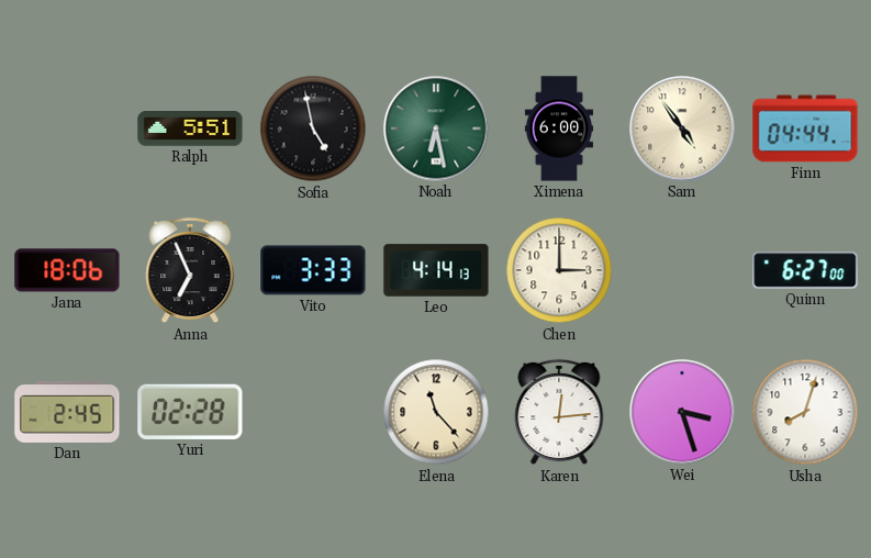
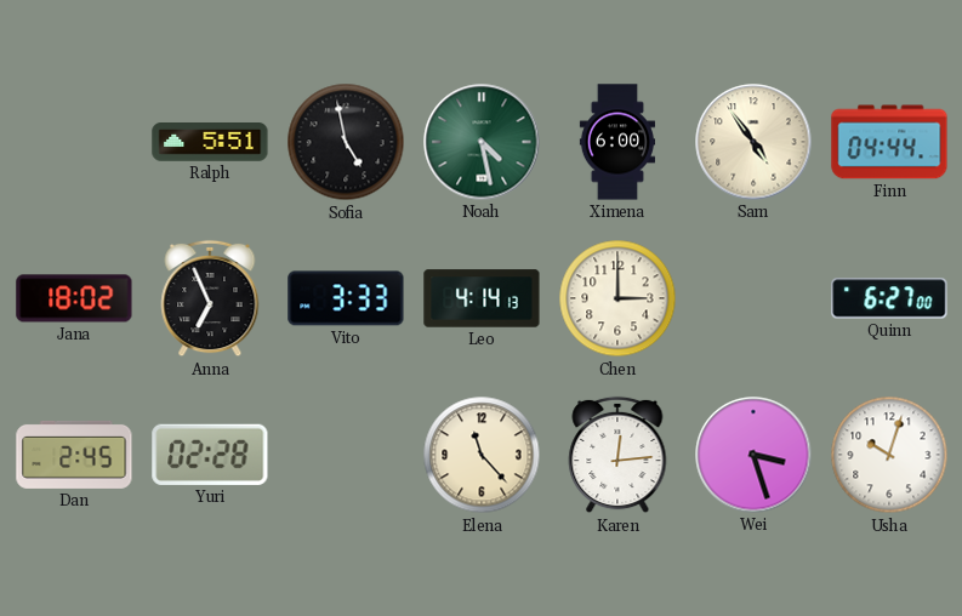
Noah: 6:28 -> 4:28
Jana: 18:06 -> 18:02
Usha: 8:03 -> 10:03
